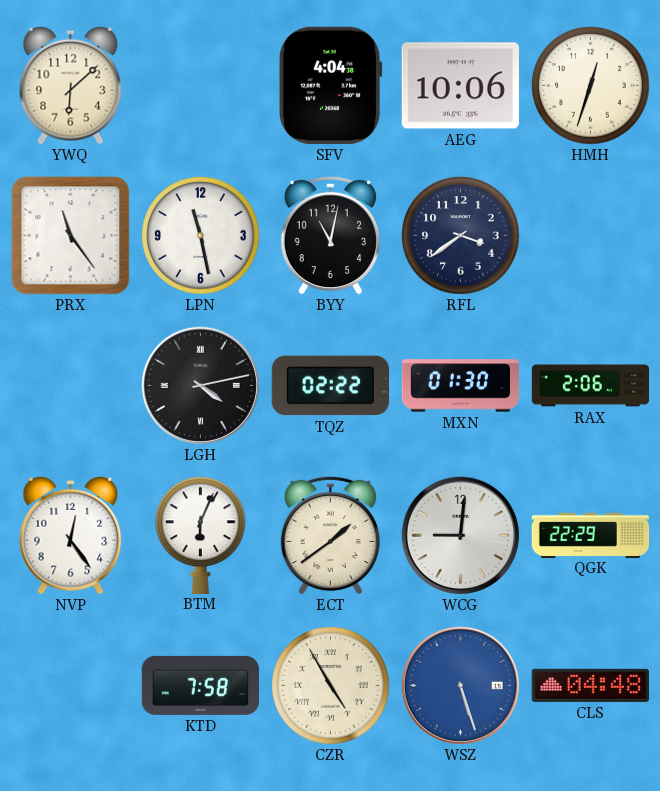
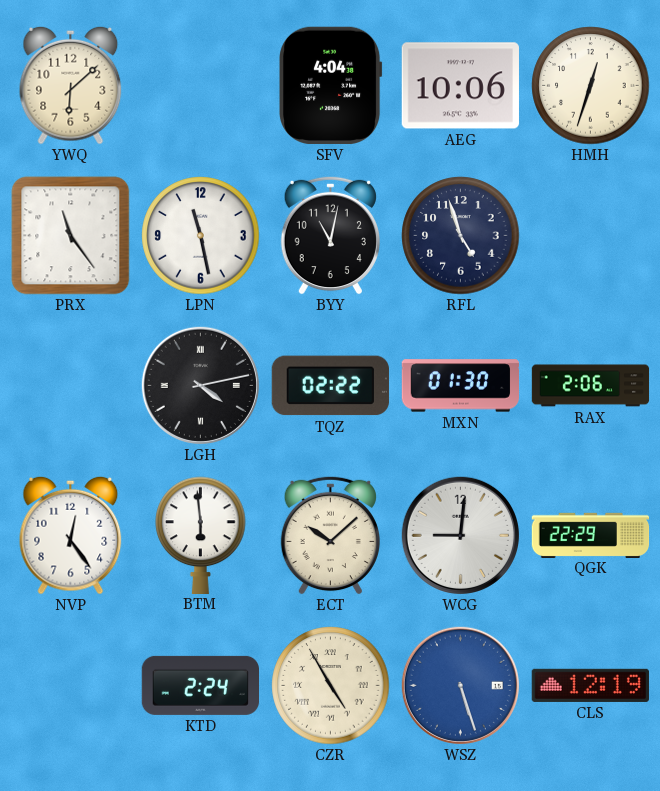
RFL: 3:39 -> 4:57
BTM: 6:04 -> 5:59
ECT: 1:39 -> 10:08
KTD: 7:58 -> 2:24
CLS: 04:48 -> 12:19
